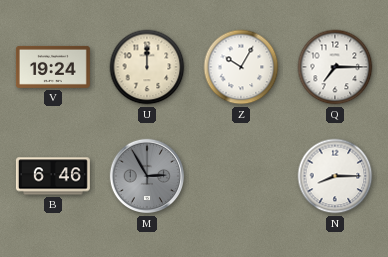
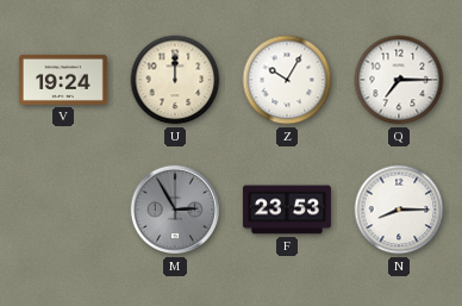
B: 6:46 -> none
F: none -> 23:53
